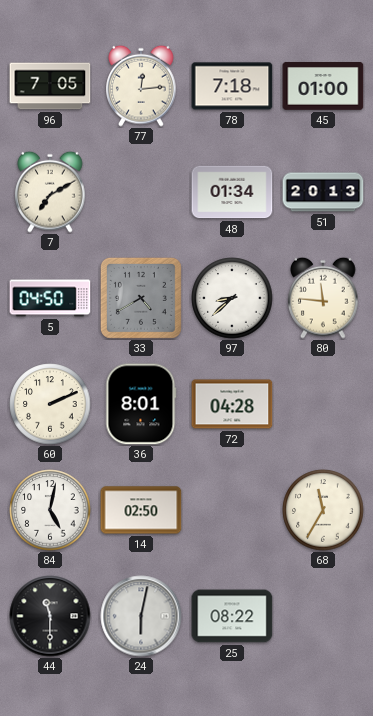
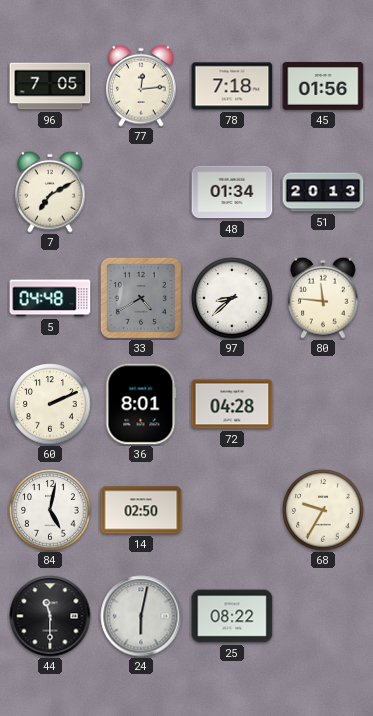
45: 01:00 -> 01:56
5: 04:50 -> 04:48
68: 11:35 -> 9:35
